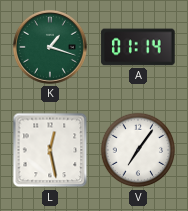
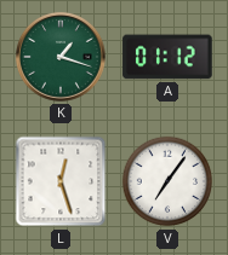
A: 01:14 -> 01:12
L: 12:28 -> 12:27
